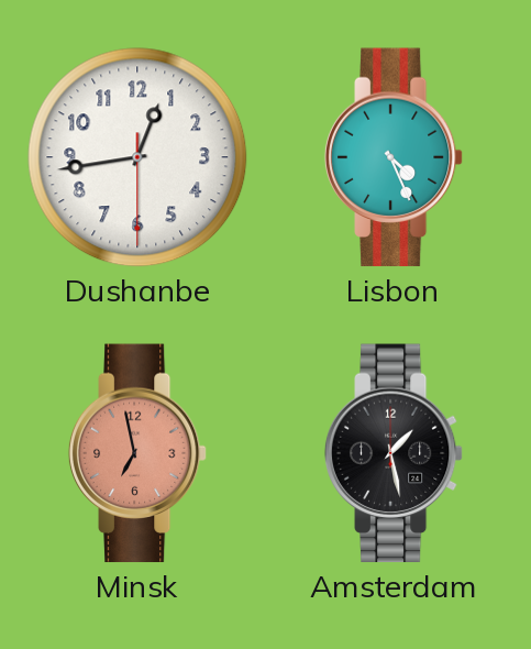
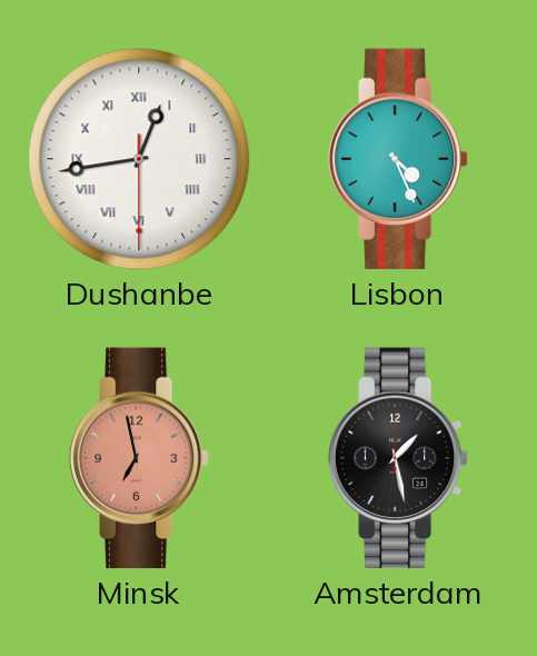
Dushanbe numerals: Arabic -> Roman
